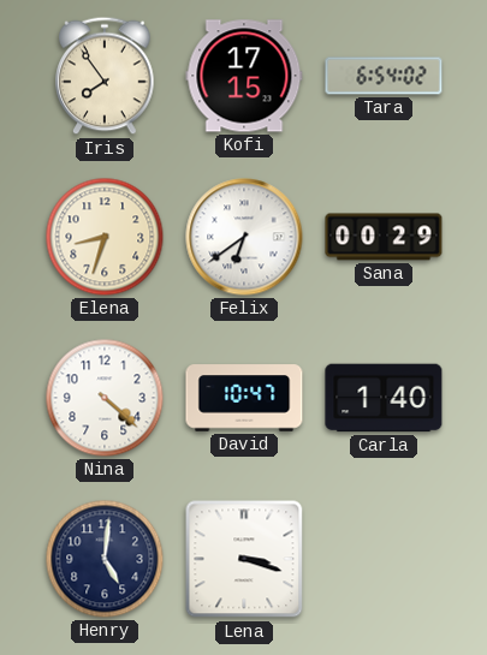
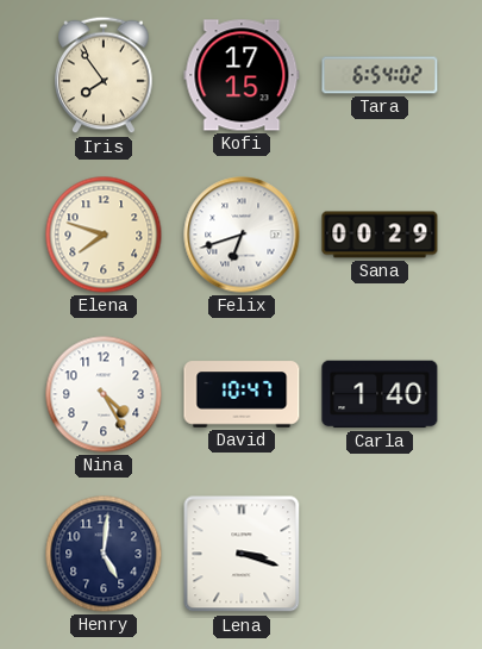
Elena: 8:33 -> 7:48
Felix: 6:39 -> 6:42
Nina: 4:22 -> 4:25
